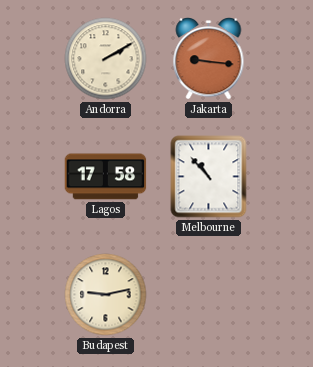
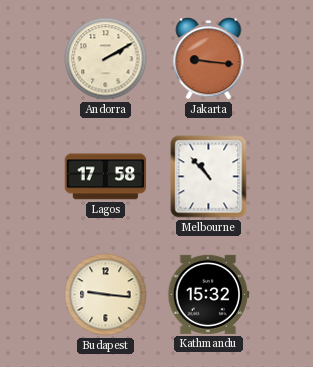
Budapest: 9:13 -> 9:16
Kathmandu: none -> 15:32
